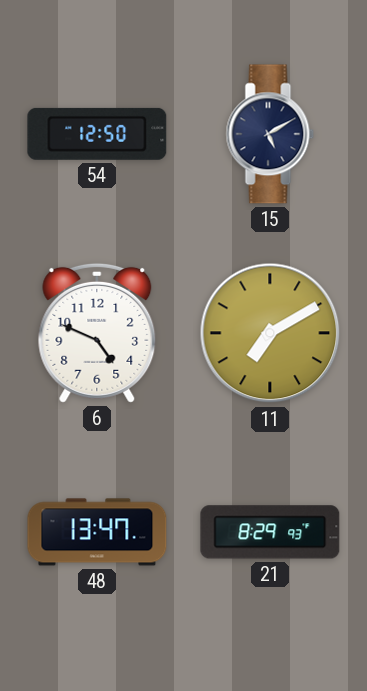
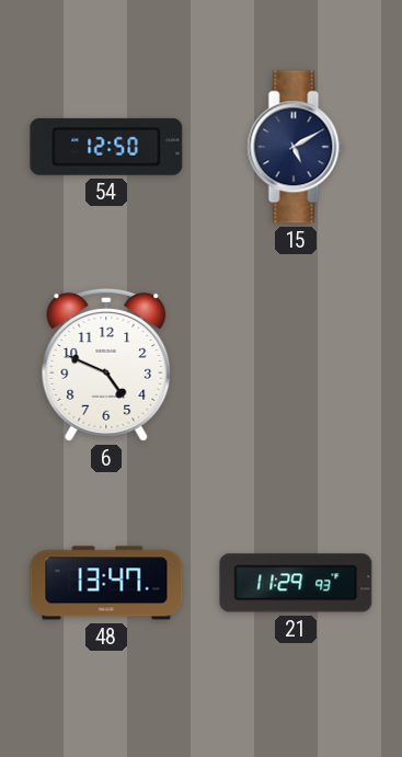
11: 7:10 -> none
21: 8:29 -> 11:29
